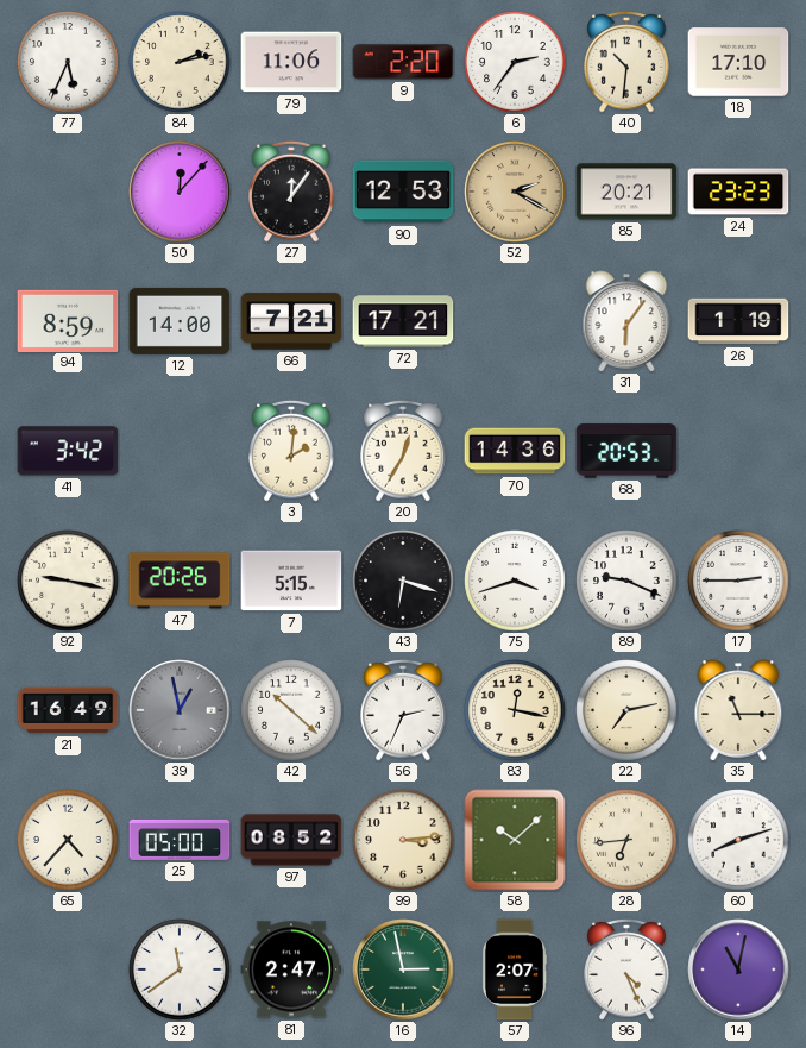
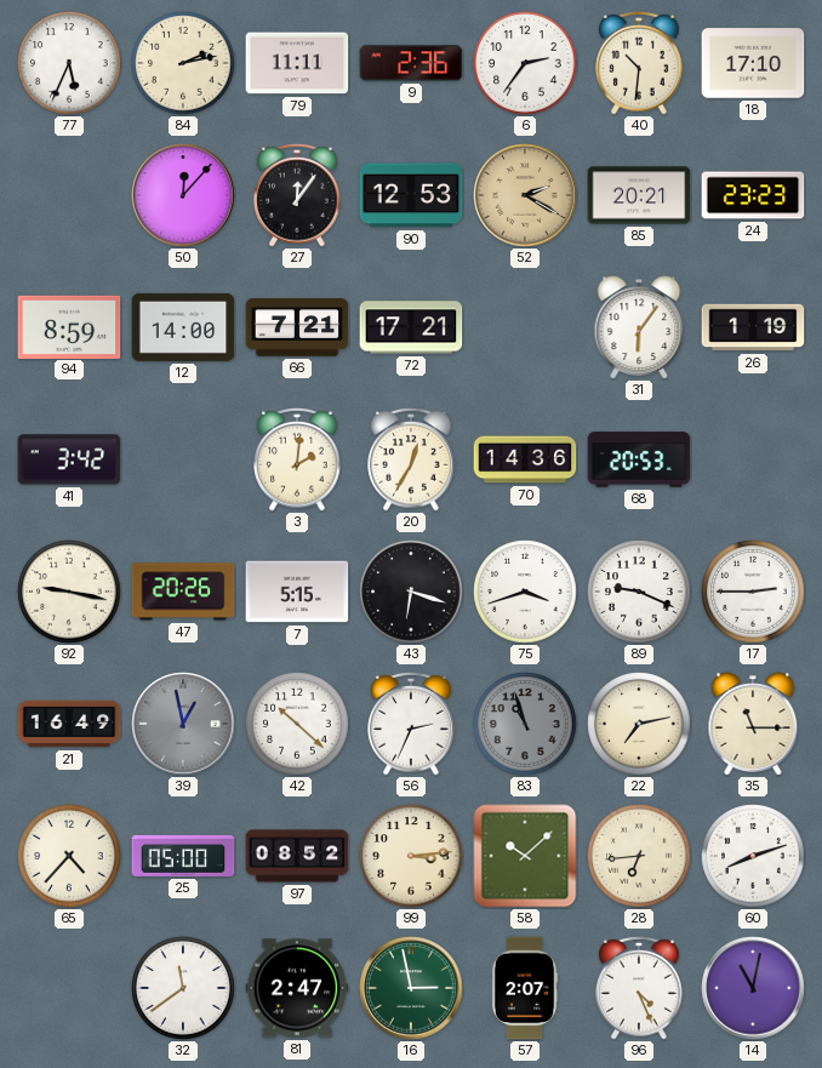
79: 11:06 -> 11:11
9: 2:20 -> 2:36
83: 12:17 -> 10:57
83 dial: cream -> grey
